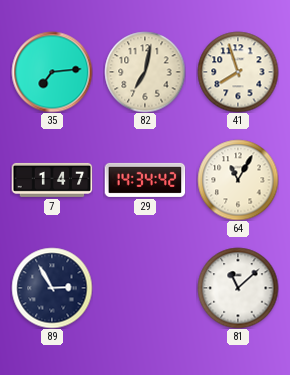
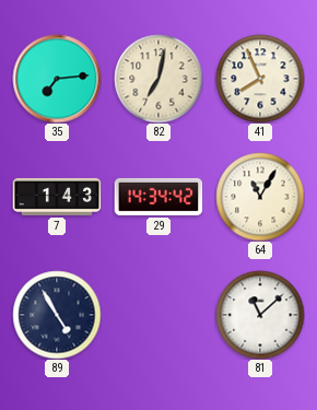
41: 7:57 -> 7:56
7: 1:47 -> 1:43
89: 2:55 -> 4:55
